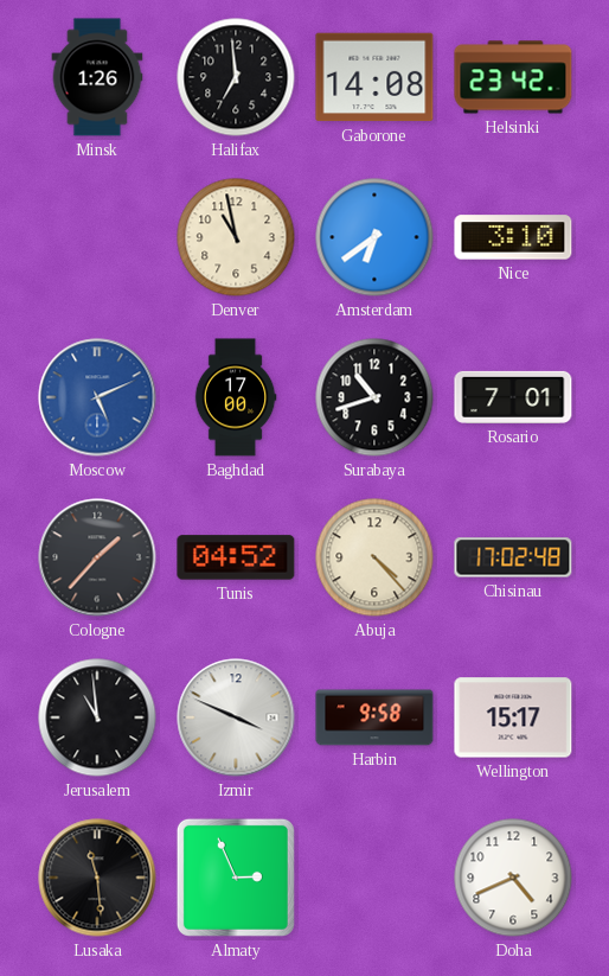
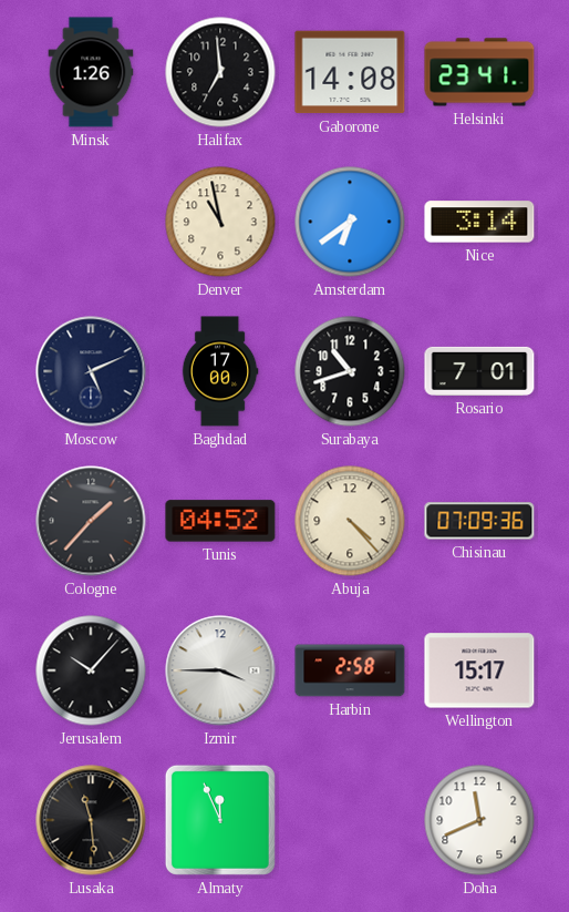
Helsinki: 23:42 -> 23:41
Nice: 3:10 -> 3:14
Moscow dial: blue -> navy
Chisinau: 17:02 -> 07:09
Jerusalem: 10:59 -> 10:07
Izmir: 3:49 -> 3:45
Harbin: 9:58 -> 2:58
Almaty: 2:56 -> 11:56
Doha: 4:41 -> 11:41
